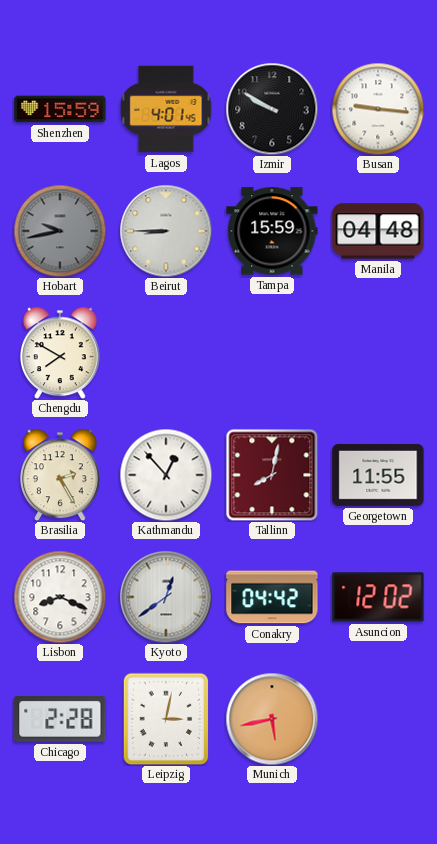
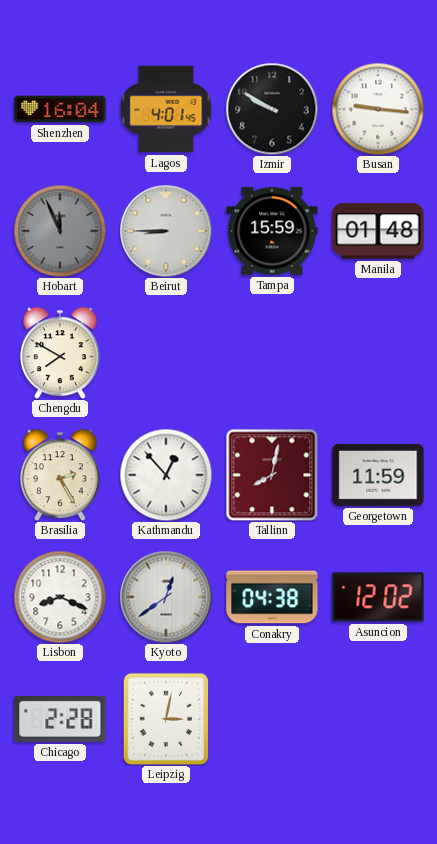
Shenzhen: 15:59 -> 16:04
Hobart: 9:43 -> 11:56
Manila: 04:48 -> 01:48
Georgetown: 11:55 -> 11:59
Conakry: 04:42 -> 04:38
Munich: 5:43 -> none
